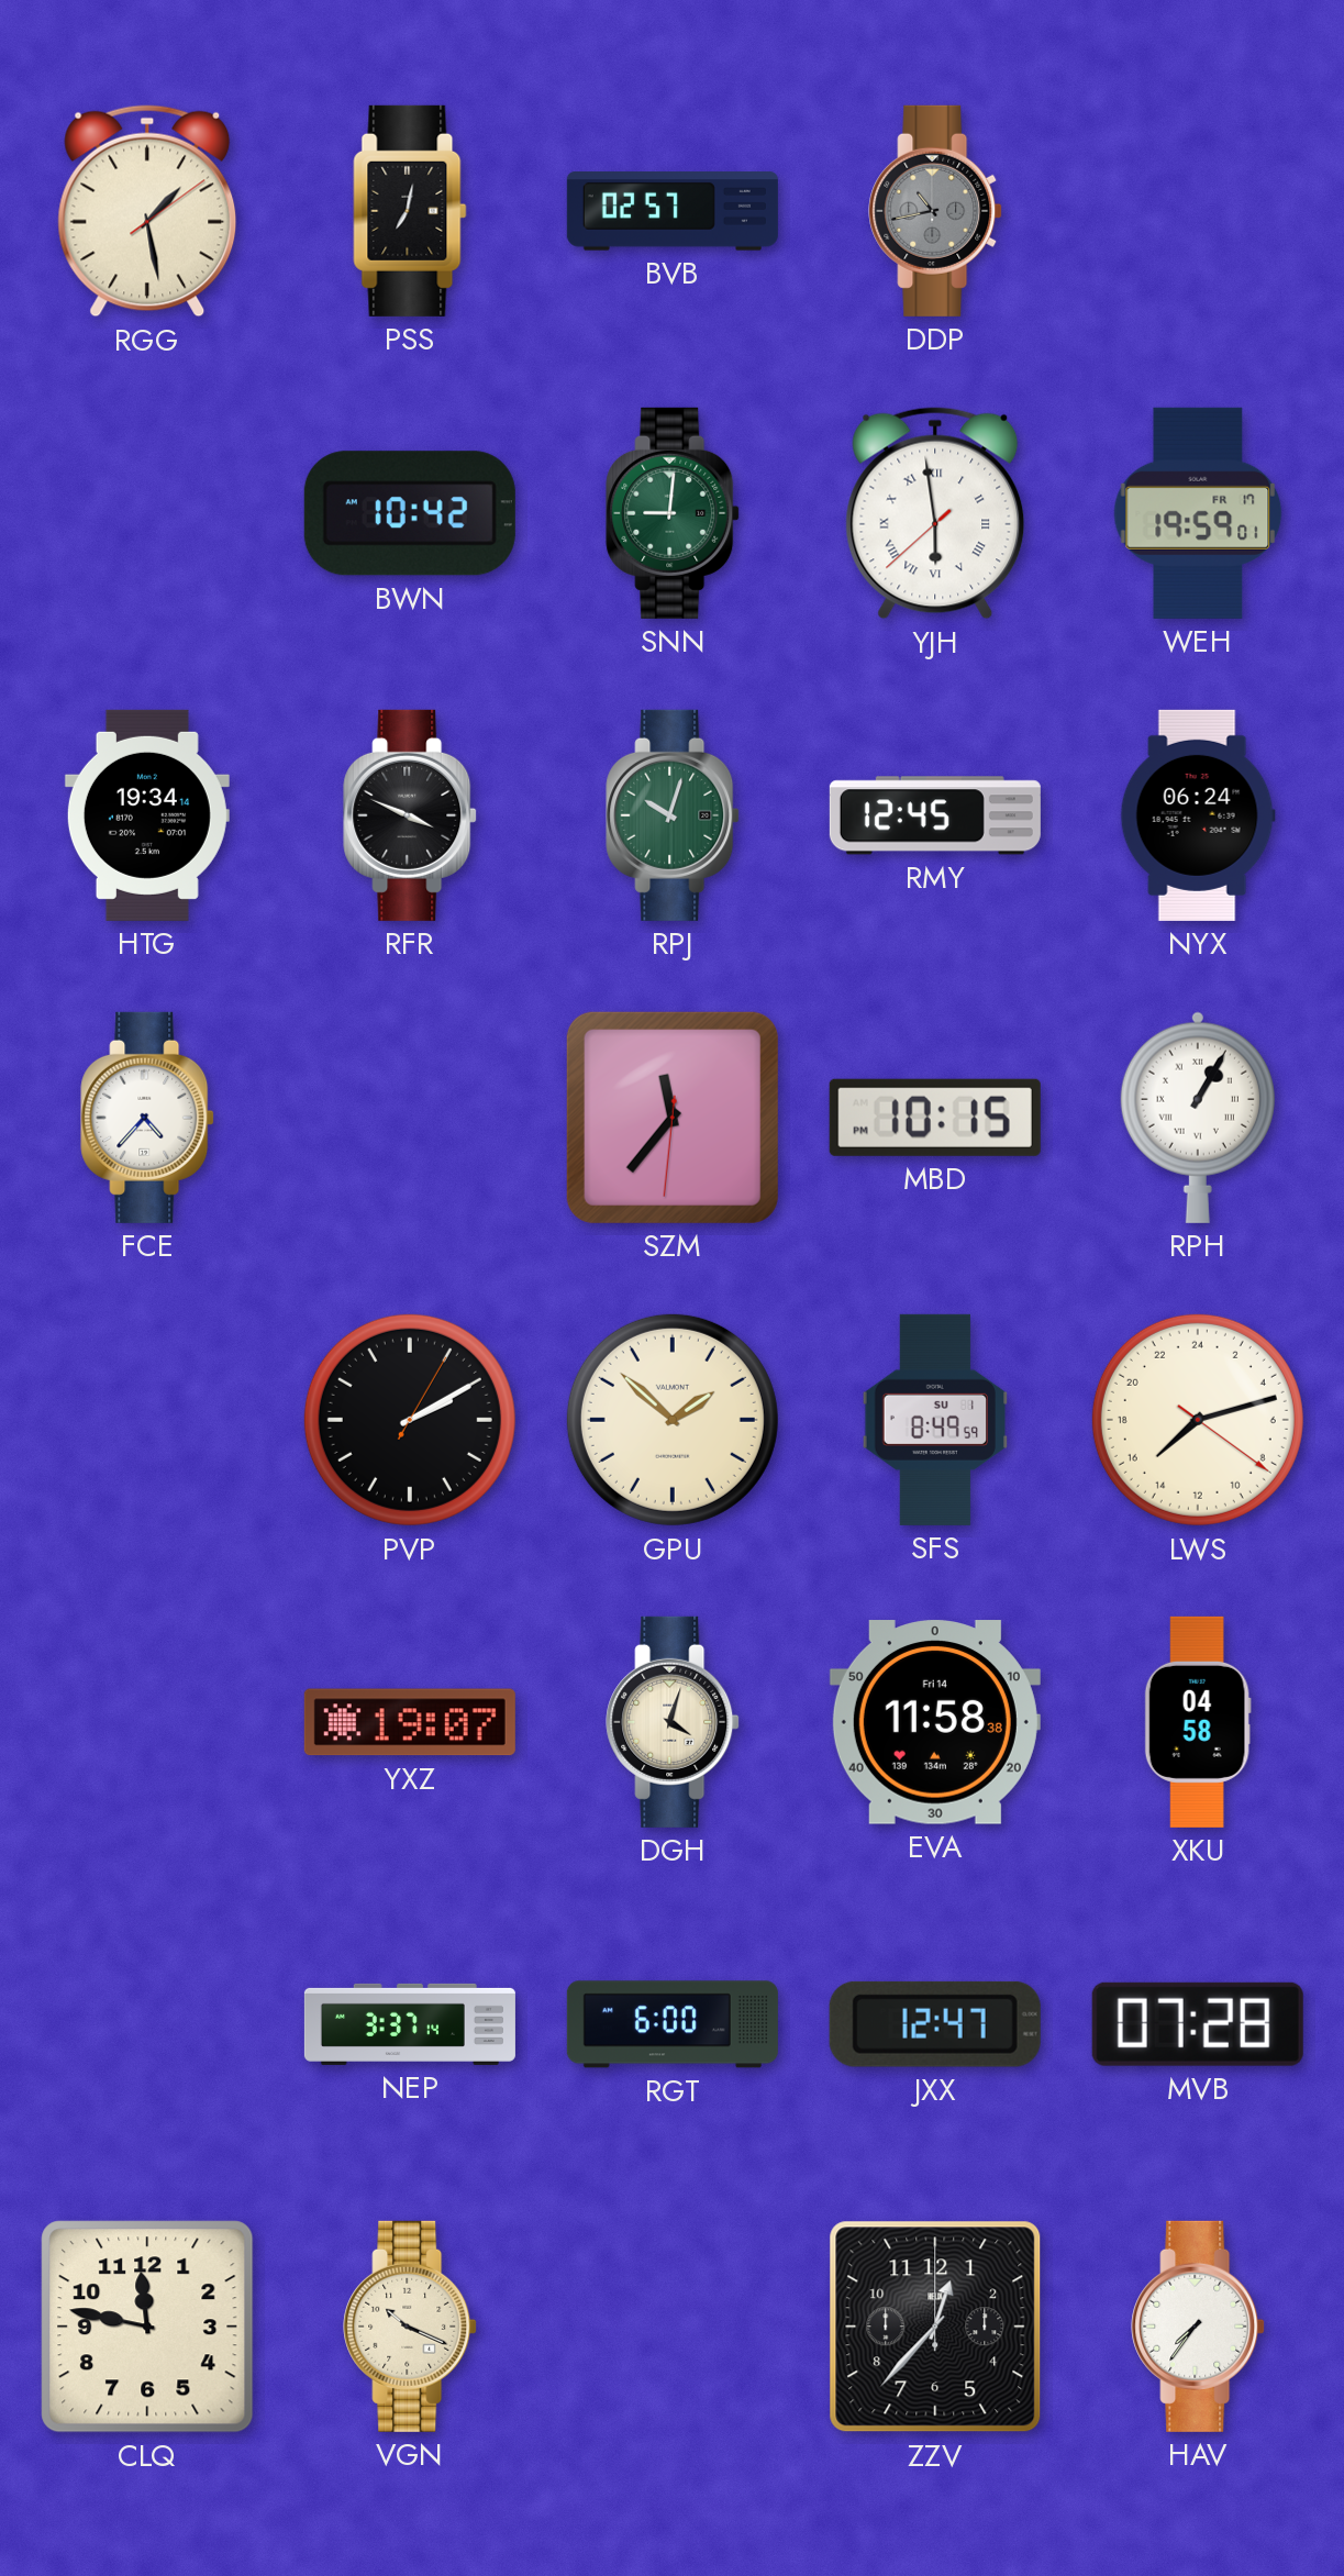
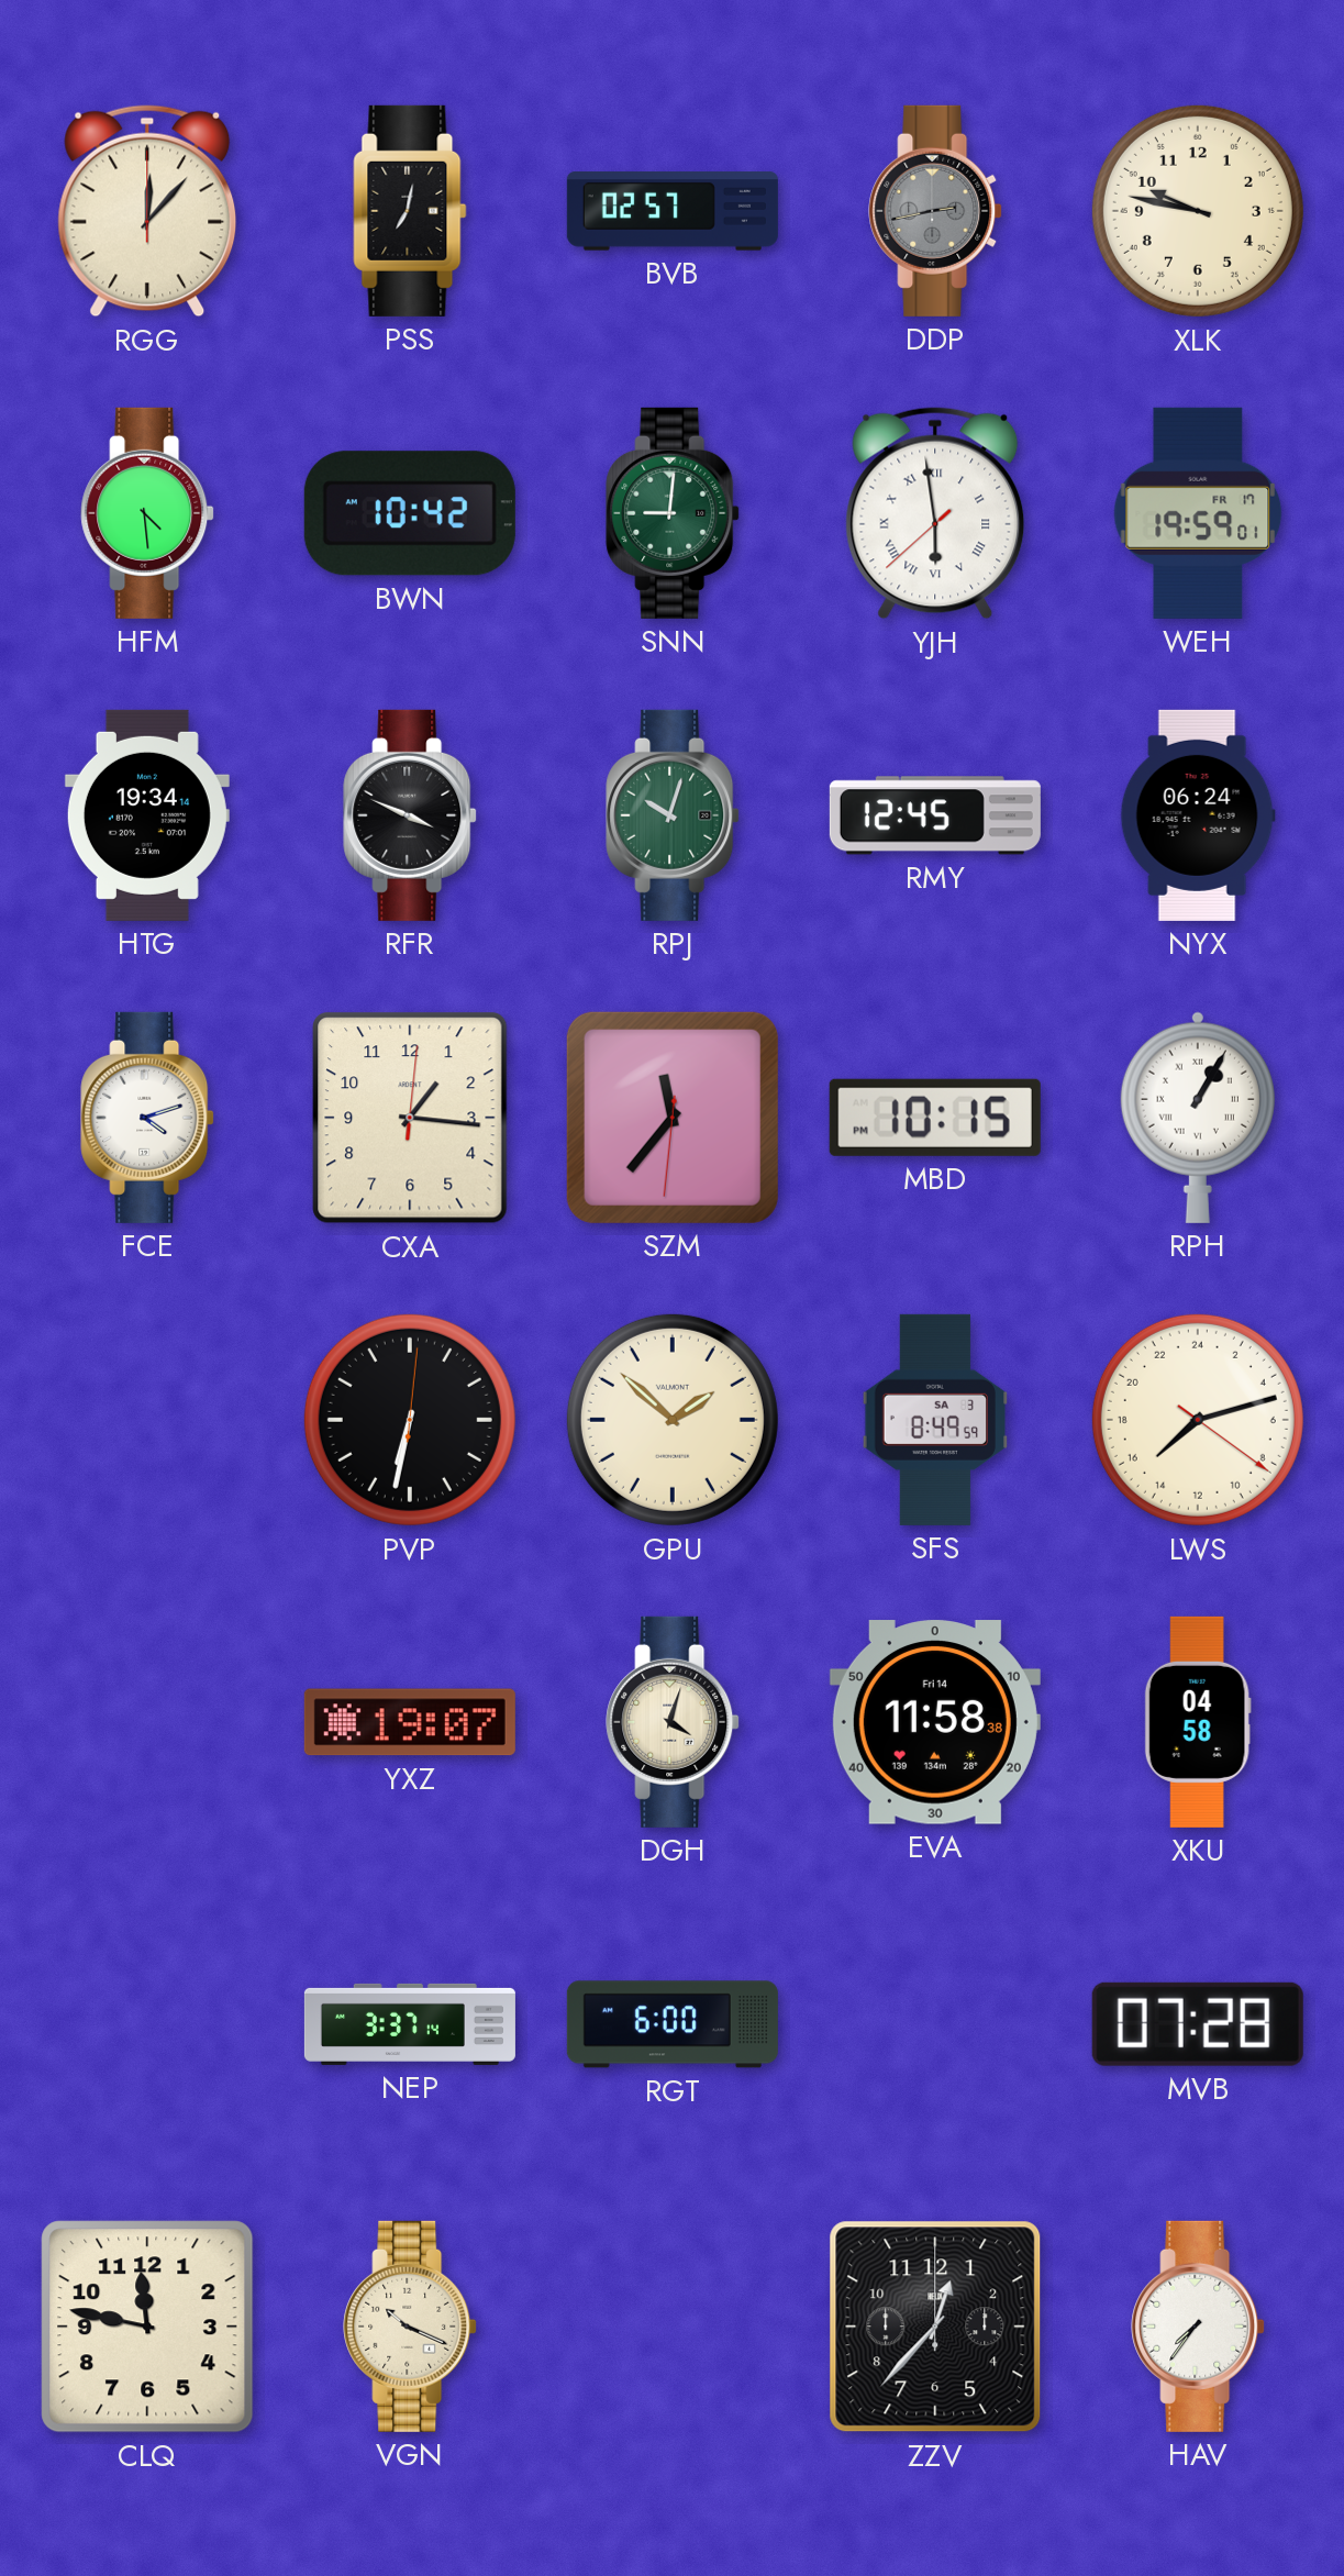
RGG: 1:28 -> 12:07
DDP: 10:43 -> 2:43
XLK: none -> 9:47
HFM: none -> 4:29
FCE: 4:37 -> 4:12
CXA: none -> 1:16
PVP: 2:10 -> 6:32
SFS date: SU 1 -> SA 3
JXX: 12:47 -> none
